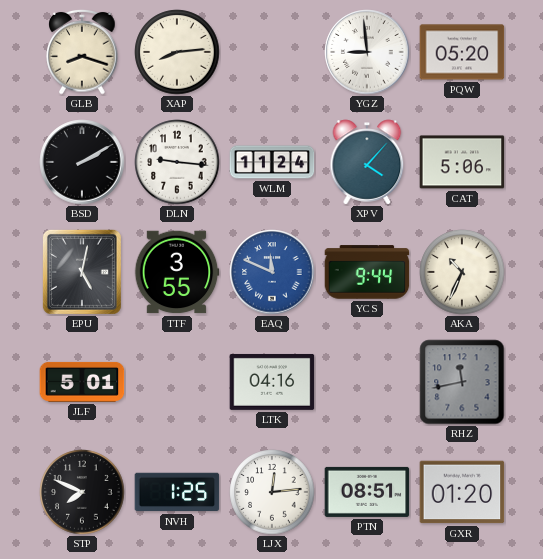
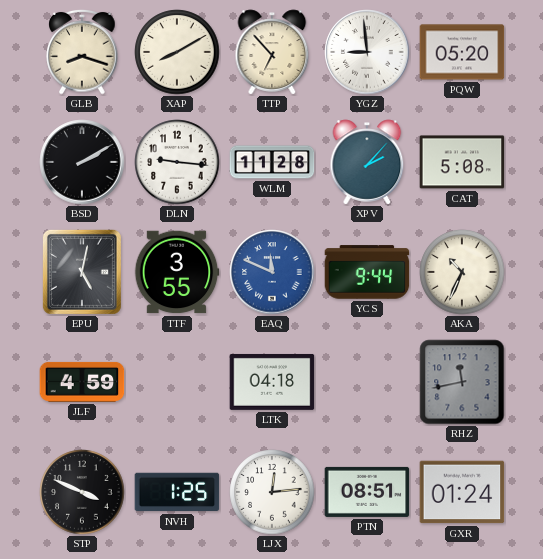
XAP: 8:14 -> 8:10
TTP: none -> 6:53
WLM: 11:24 -> 11:28
XPV: 4:07 -> 2:07
CAT: 5:06 -> 5:08
JLF: 5:01 -> 4:59
LTK: 04:16 -> 04:18
STP: 7:49 -> 3:49
GXR: 01:20 -> 01:24
